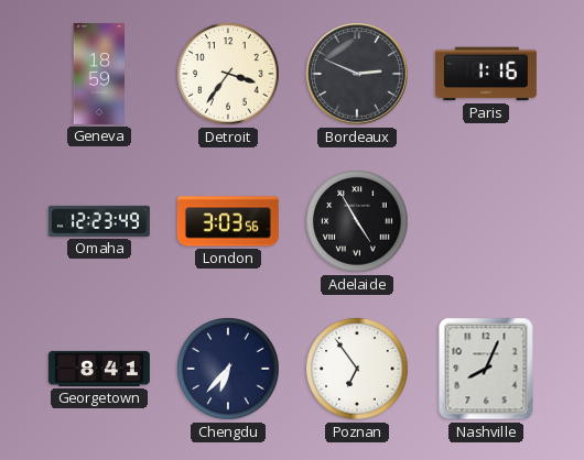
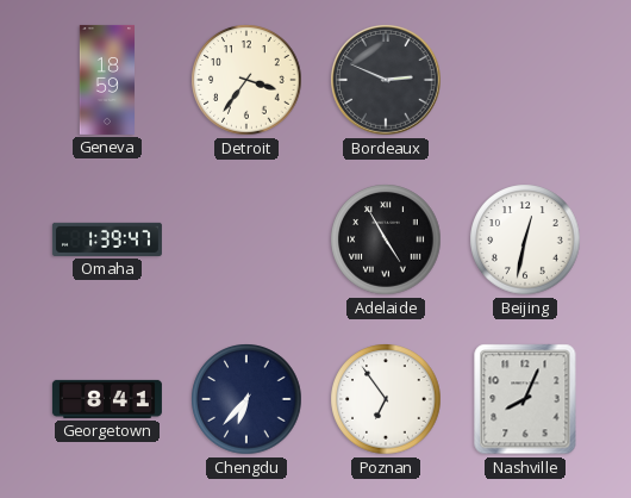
Paris: 1:16 -> none
Omaha: 12:23 -> 1:39
London: 3:03 -> none
Beijing: none -> 12:32
